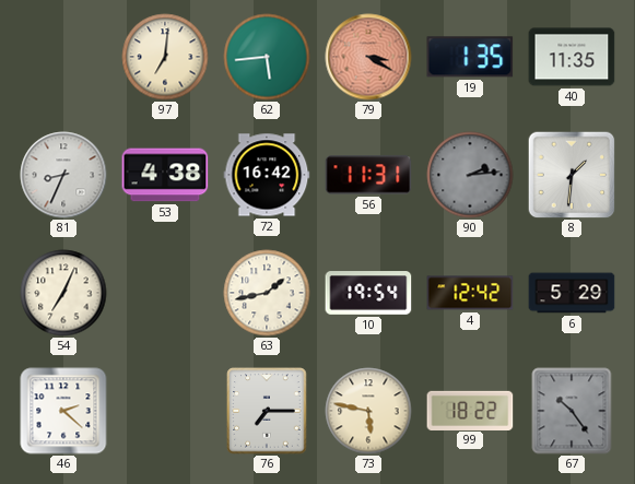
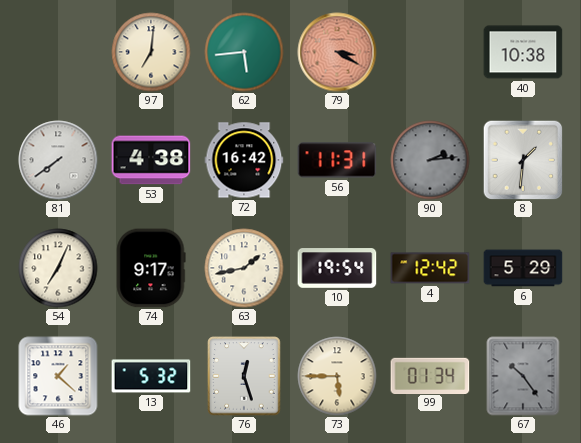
19: 1:35 -> none
40: 11:35 -> 10:38
81: 8:34 -> 7:39
74: none -> 9:17
46: 2:22 -> 1:22
13: none -> 5:32
76: 7:15 -> 12:27
73: 5:47 -> 5:45
99: 18:22 -> 01:34
